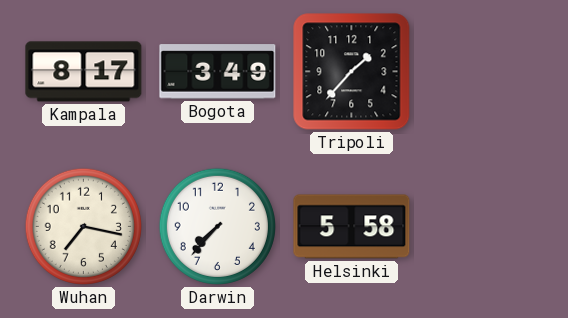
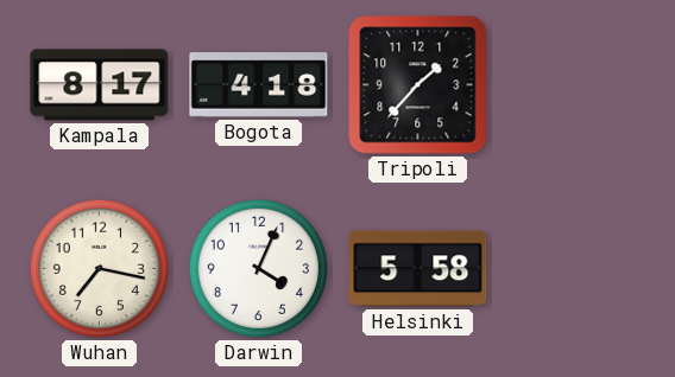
Bogota: 3:49 -> 4:18
Darwin: 7:37 -> 4:04
